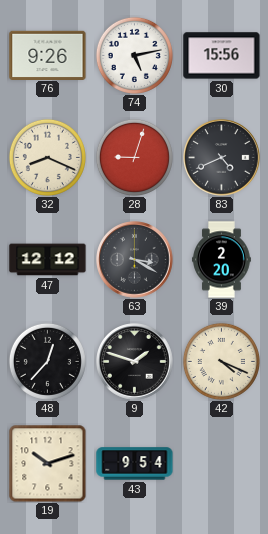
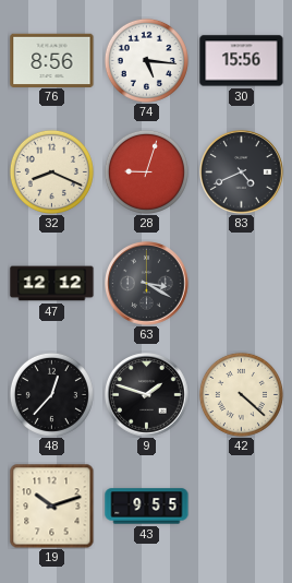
76: 9:26 -> 8:56
74: 5:13 -> 5:16
39: 2:20 -> none
42: 4:19 -> 4:22
43: 9:54 -> 9:55
